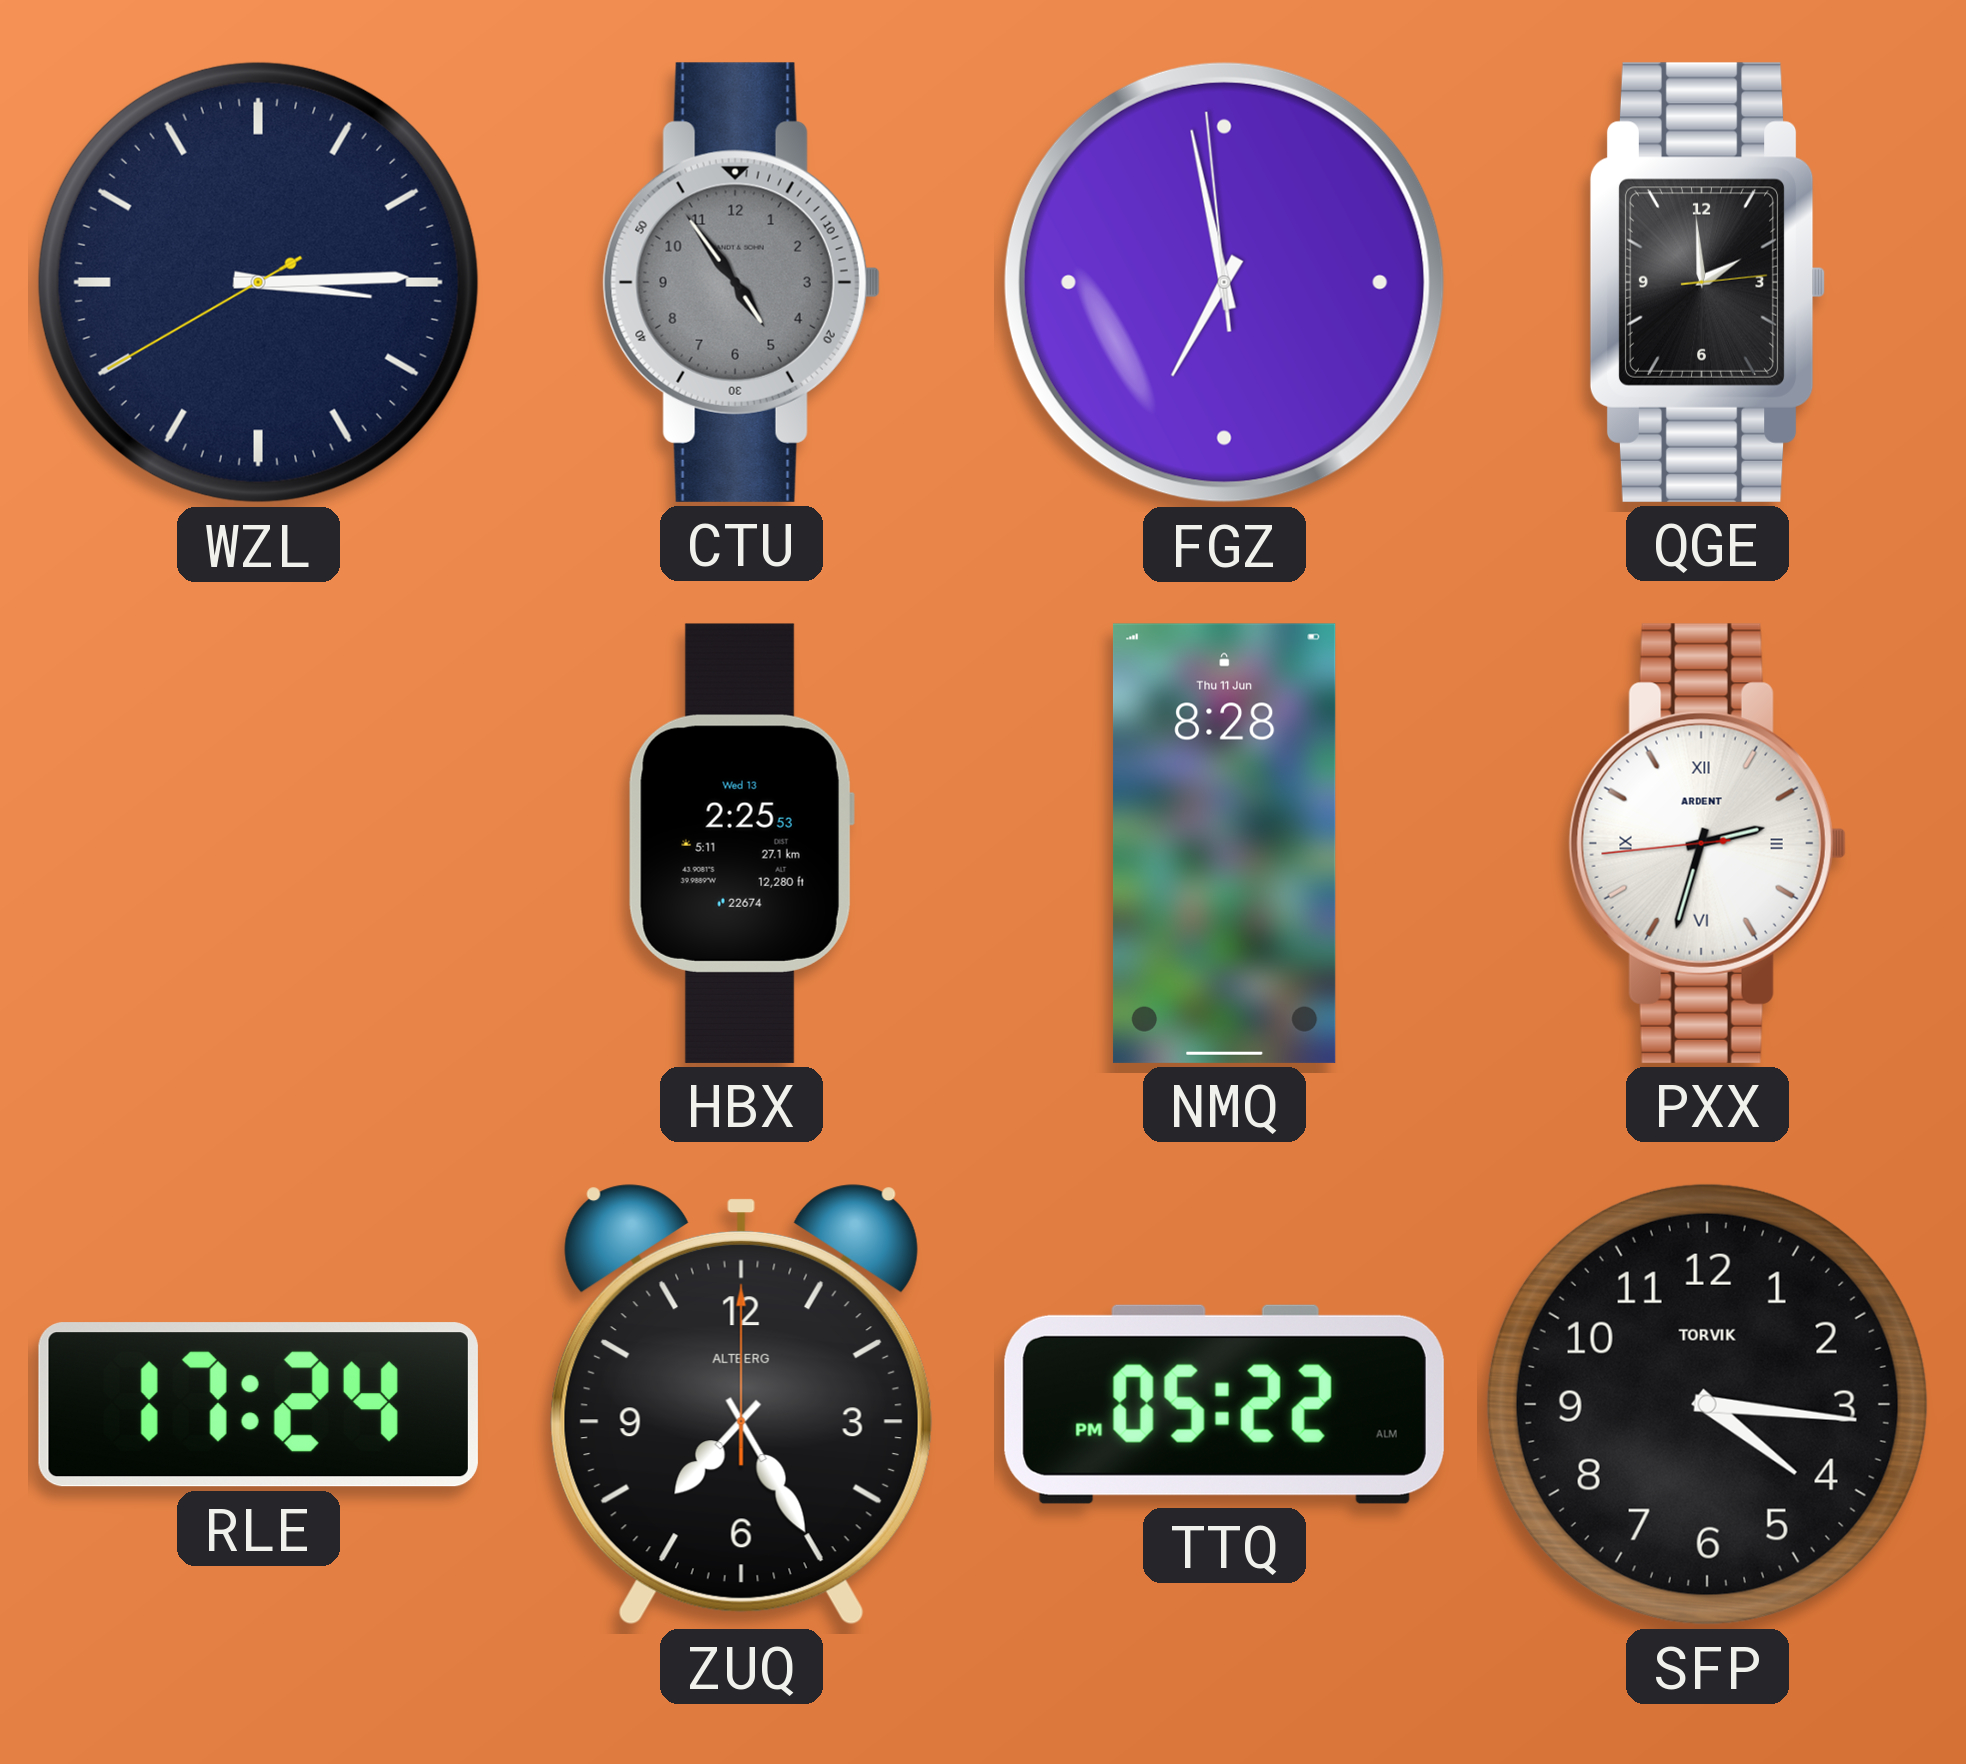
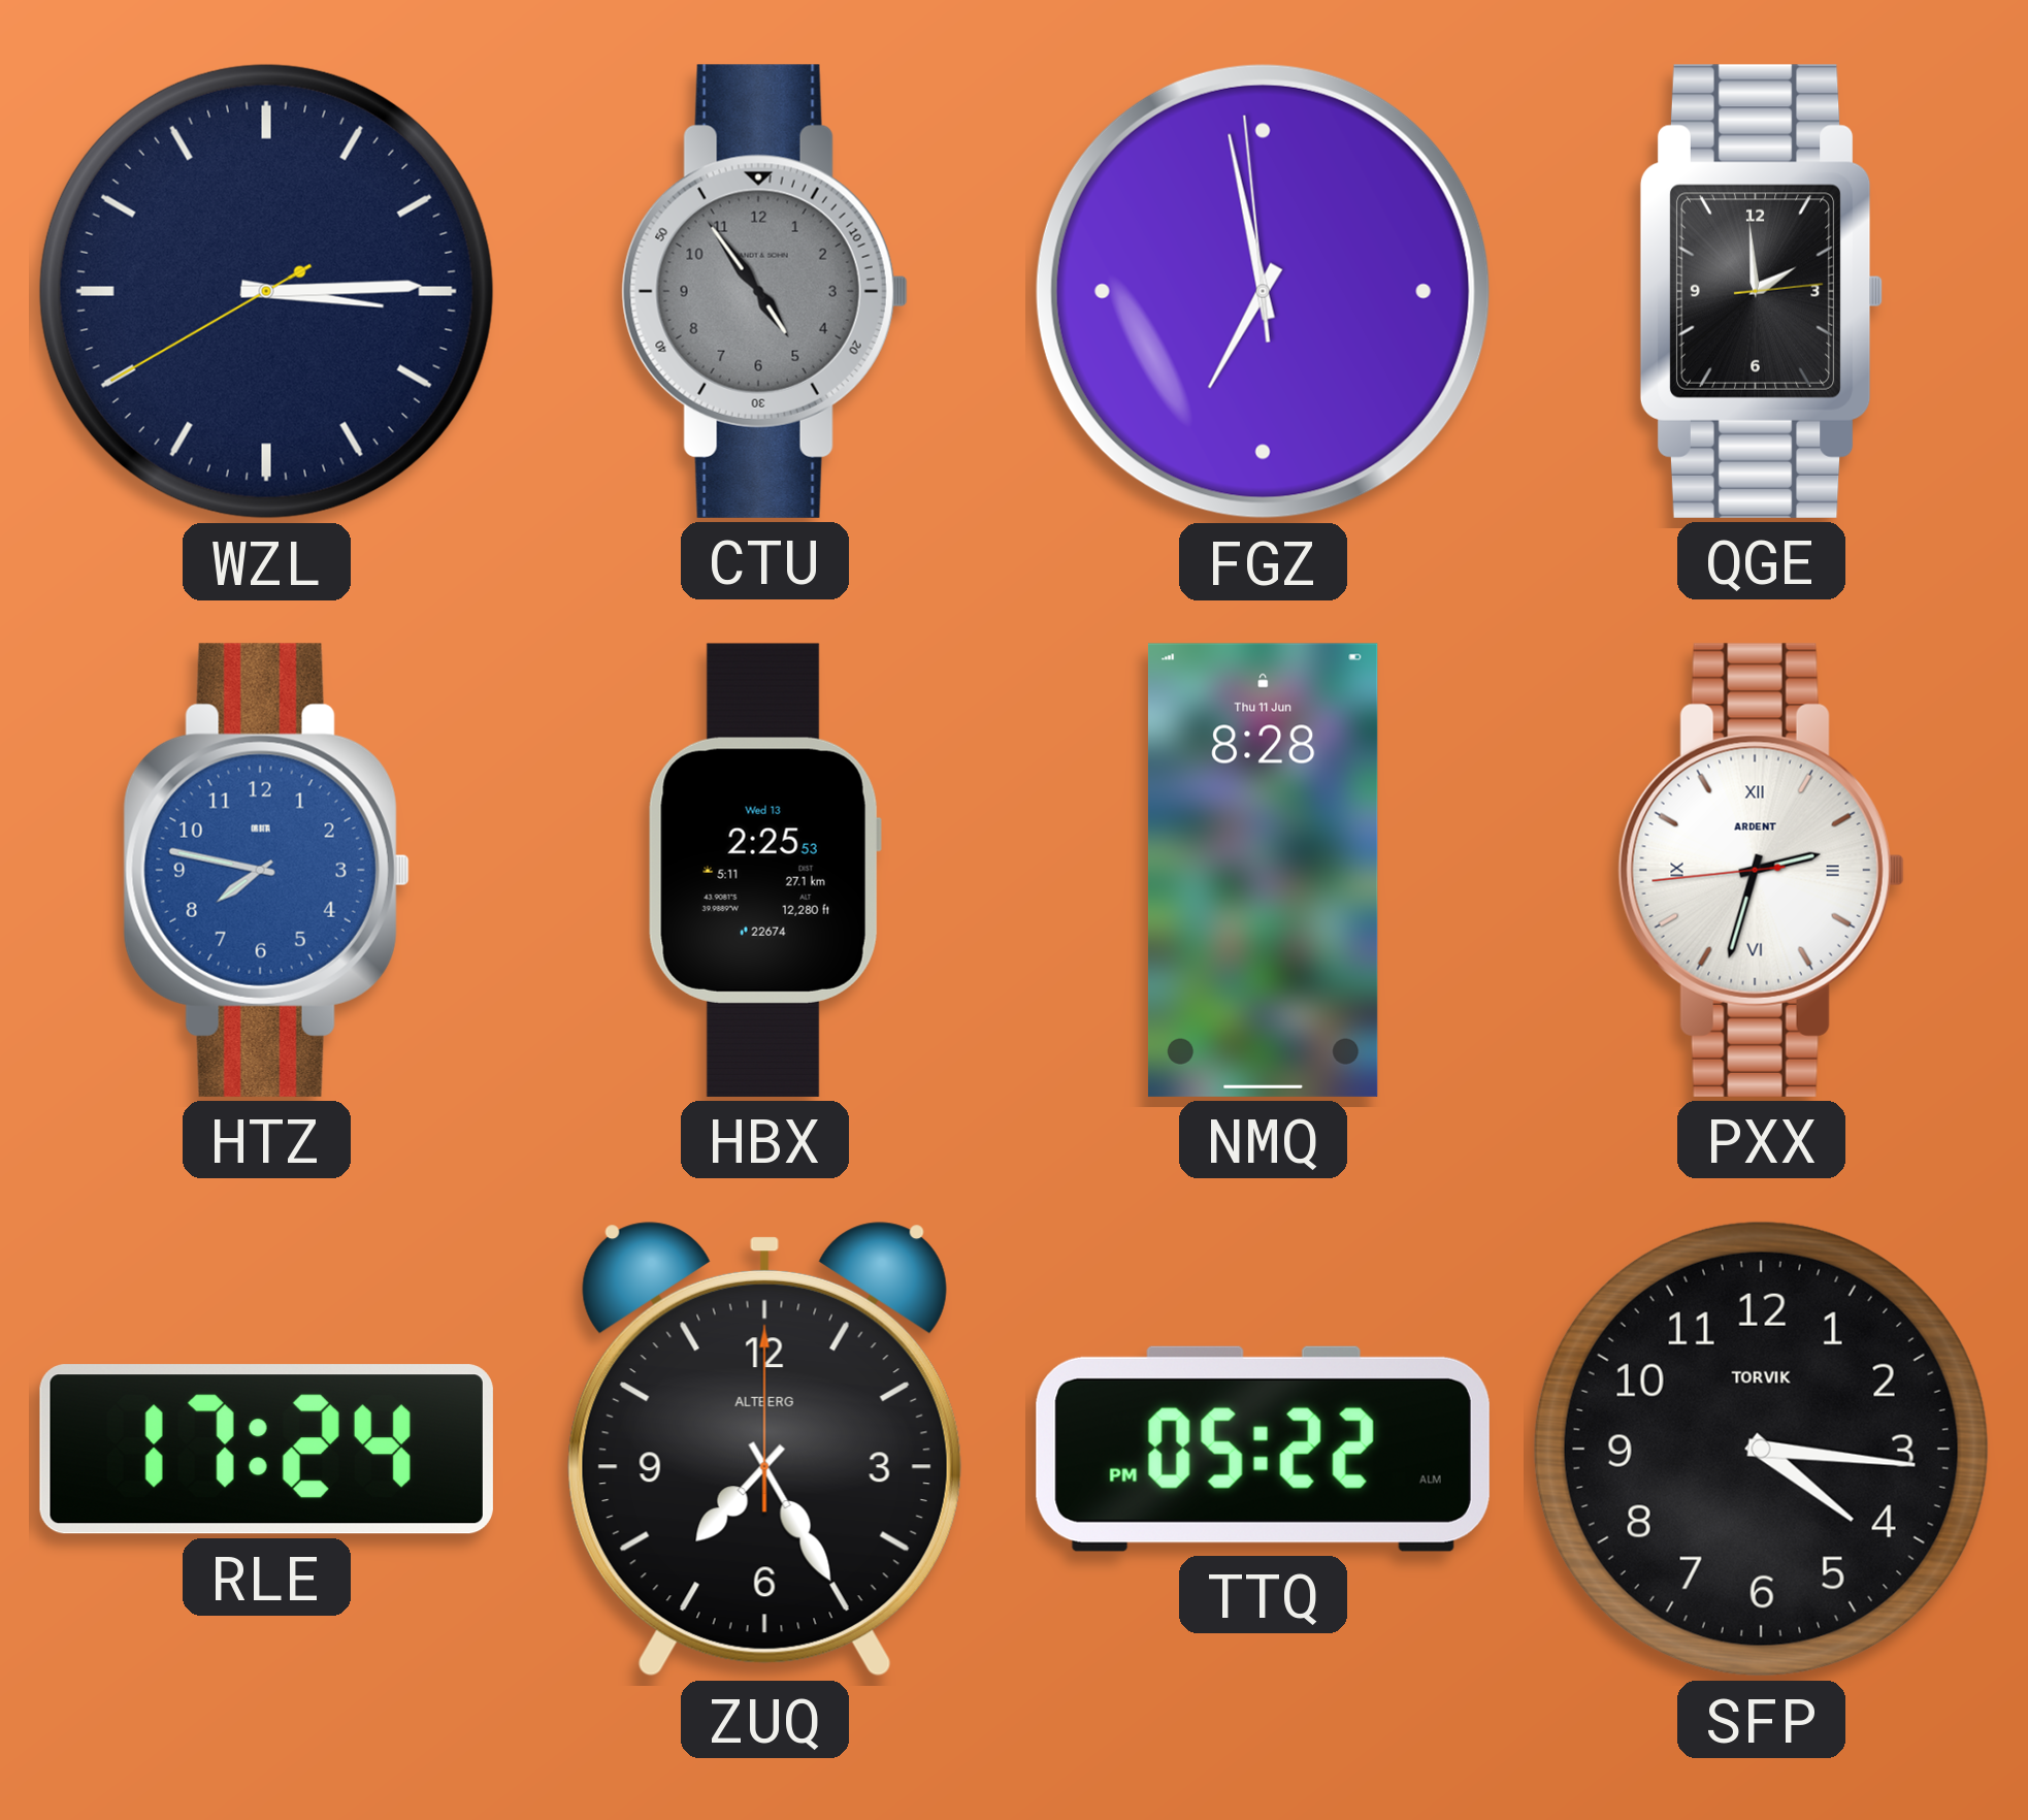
HTZ: none -> 7:47
